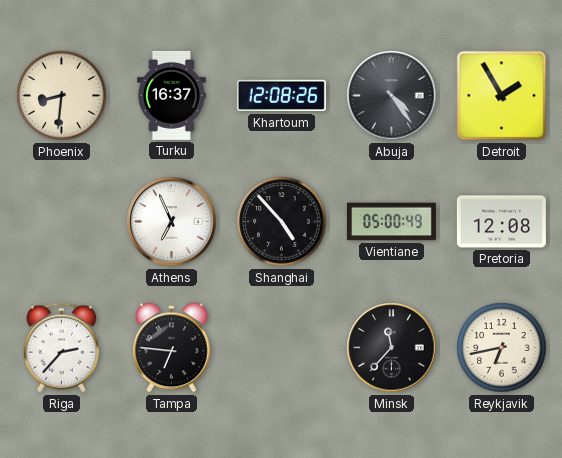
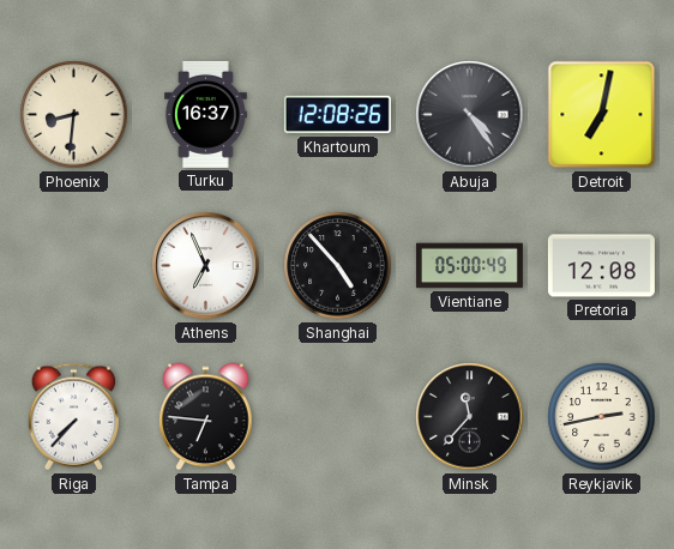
Detroit: 1:55 -> 7:02
Riga: 2:37 -> 7:37
Reykjavik: 6:43 -> 2:43
